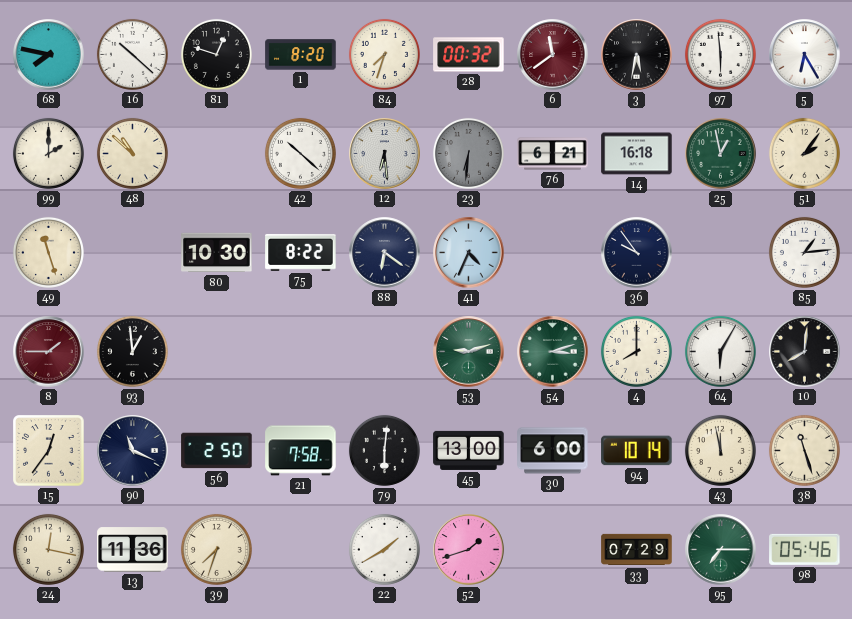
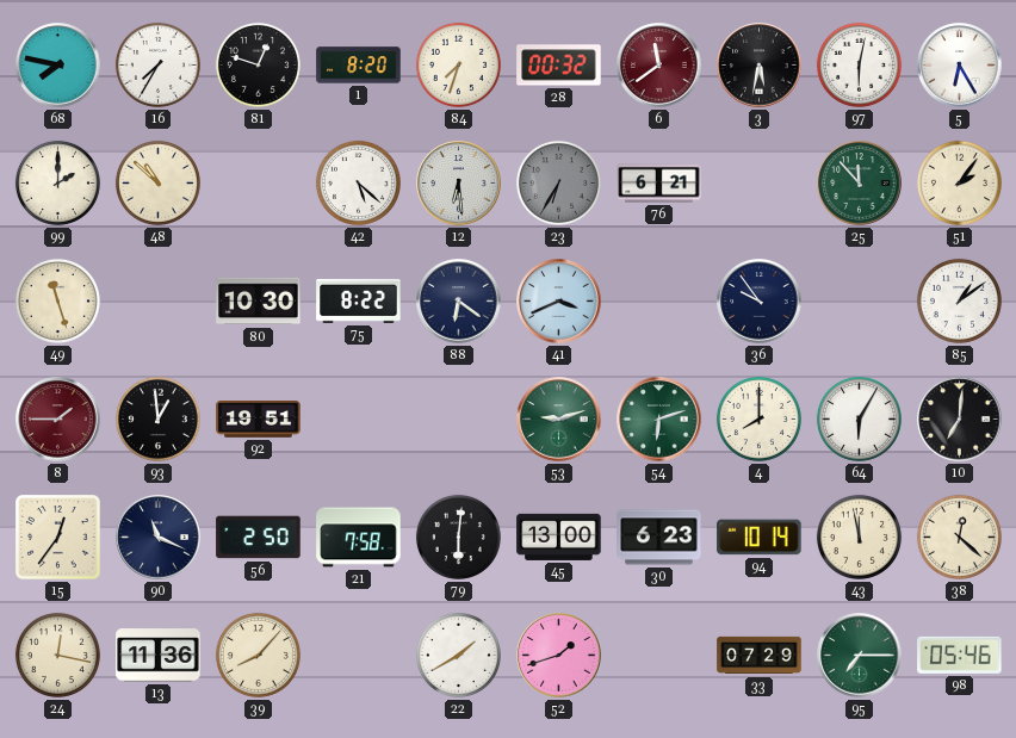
16: 10:22 -> 7:35
97: 5:59 -> 6:02
42: 10:22 -> 5:22
23: 6:31 -> 6:35
14: 16:18 -> none
25: 12:58 -> 11:53
41: 4:34 -> 3:41
85: 1:14 -> 1:09
92: none -> 19:51
54: 3:12 -> 6:12
10: 8:01 -> 7:01
30: 6:00 -> 6:23
38: 11:27 -> 12:22
39: 7:33 -> 8:07
